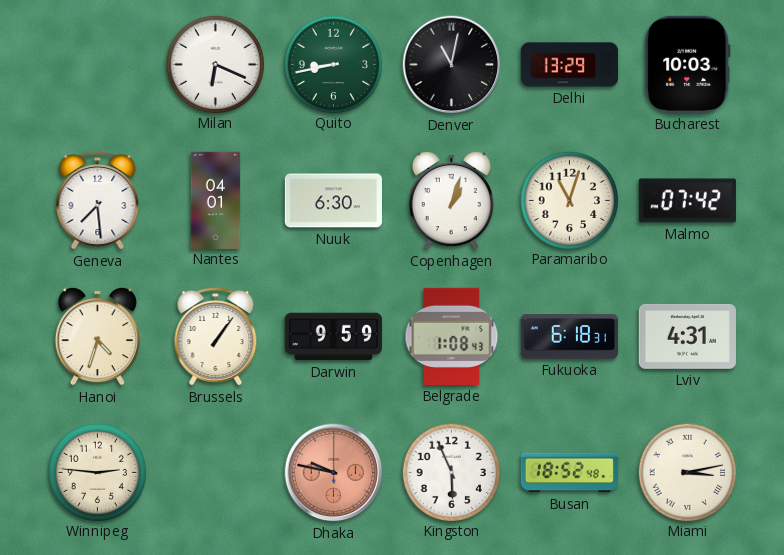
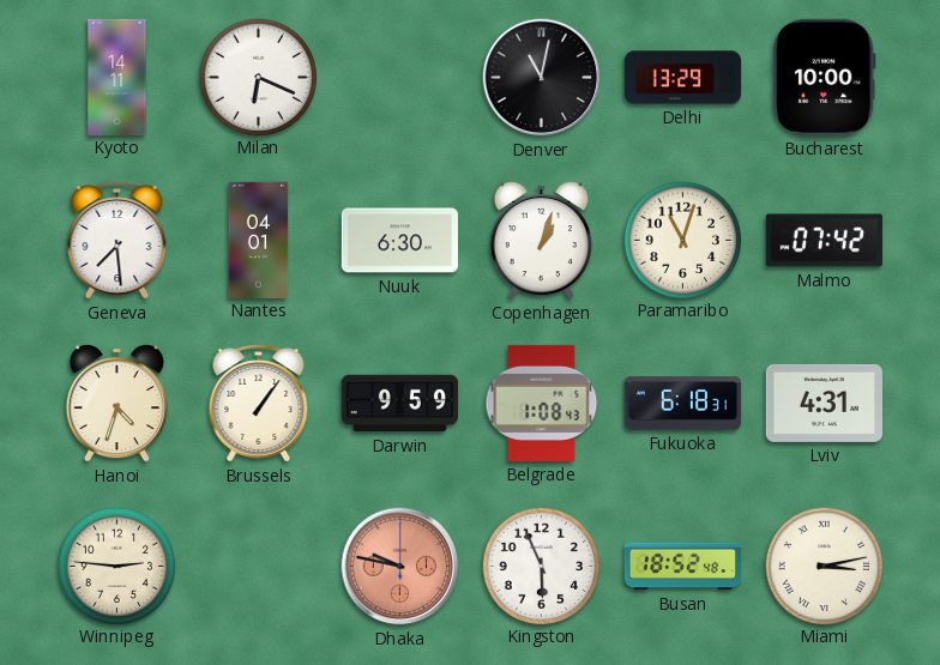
Kyoto: none -> 14:11
Quito: 8:43 -> none
Bucharest: 10:03 -> 10:00
